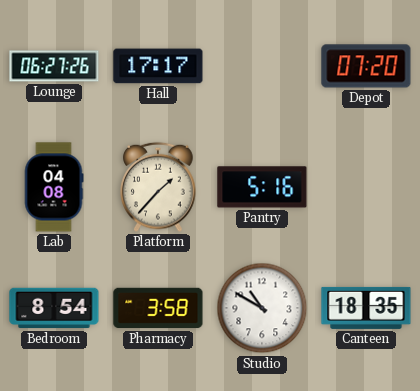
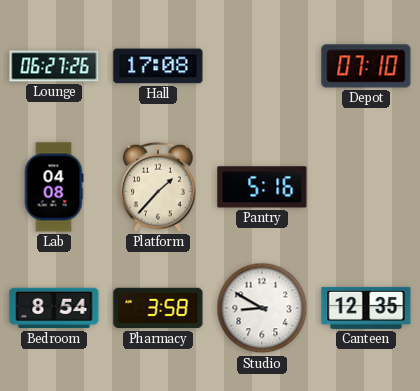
Hall: 17:17 -> 17:08
Depot: 07:20 -> 07:10
Studio: 10:50 -> 8:50
Canteen: 18:35 -> 12:35
